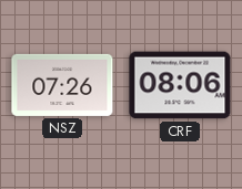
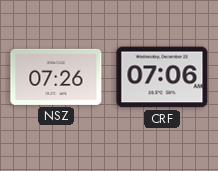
CRF: 08:06 -> 07:06
